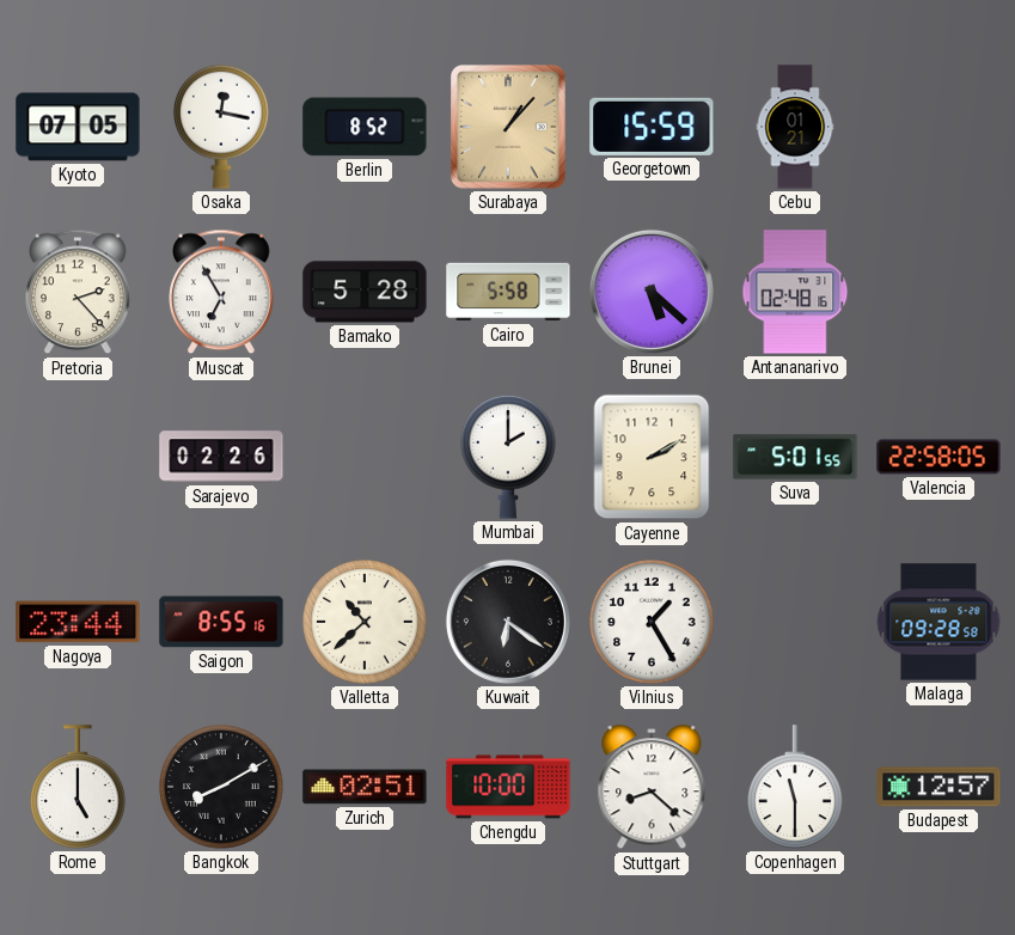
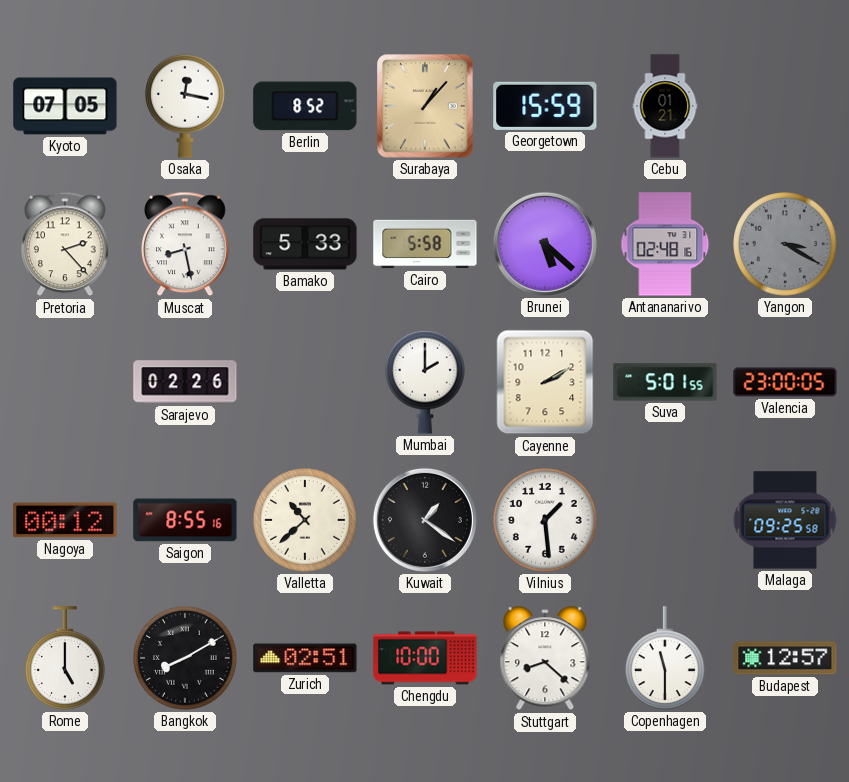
Muscat: 6:55 -> 8:28
Bamako: 5:28 -> 5:33
Yangon: none -> 3:20
Valencia: 22:58 -> 23:00
Nagoya: 23:44 -> 00:12
Kuwait: 6:21 -> 1:21
Vilnius: 1:25 -> 1:29
Malaga: 09:28 -> 09:25
